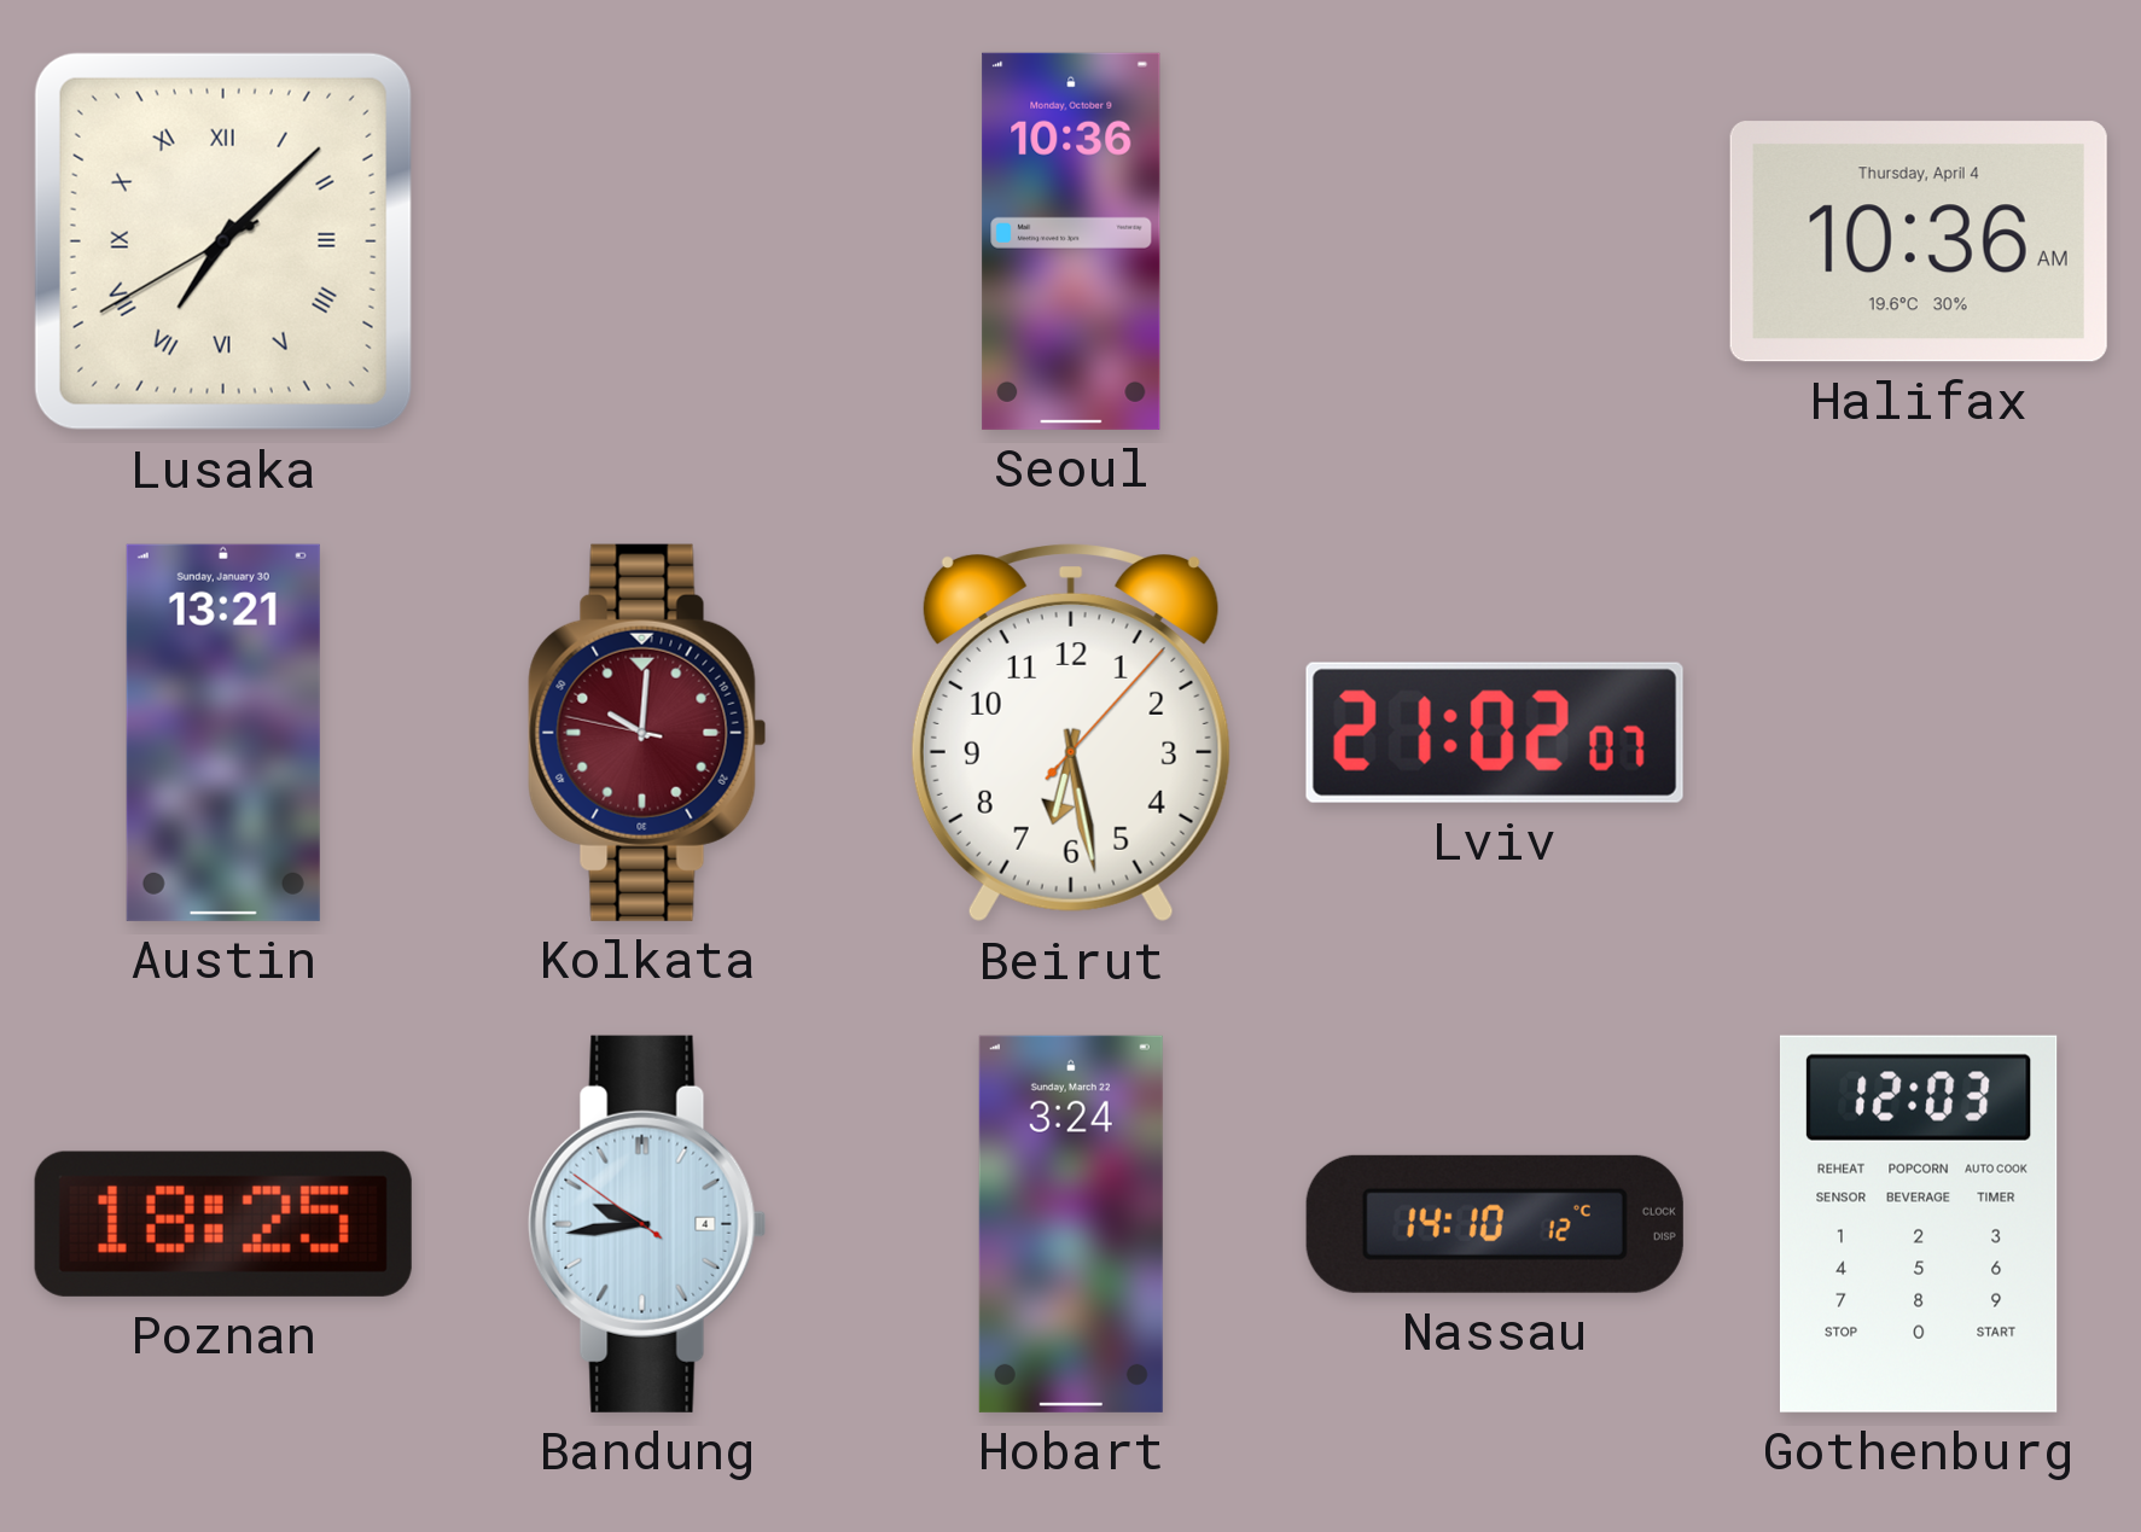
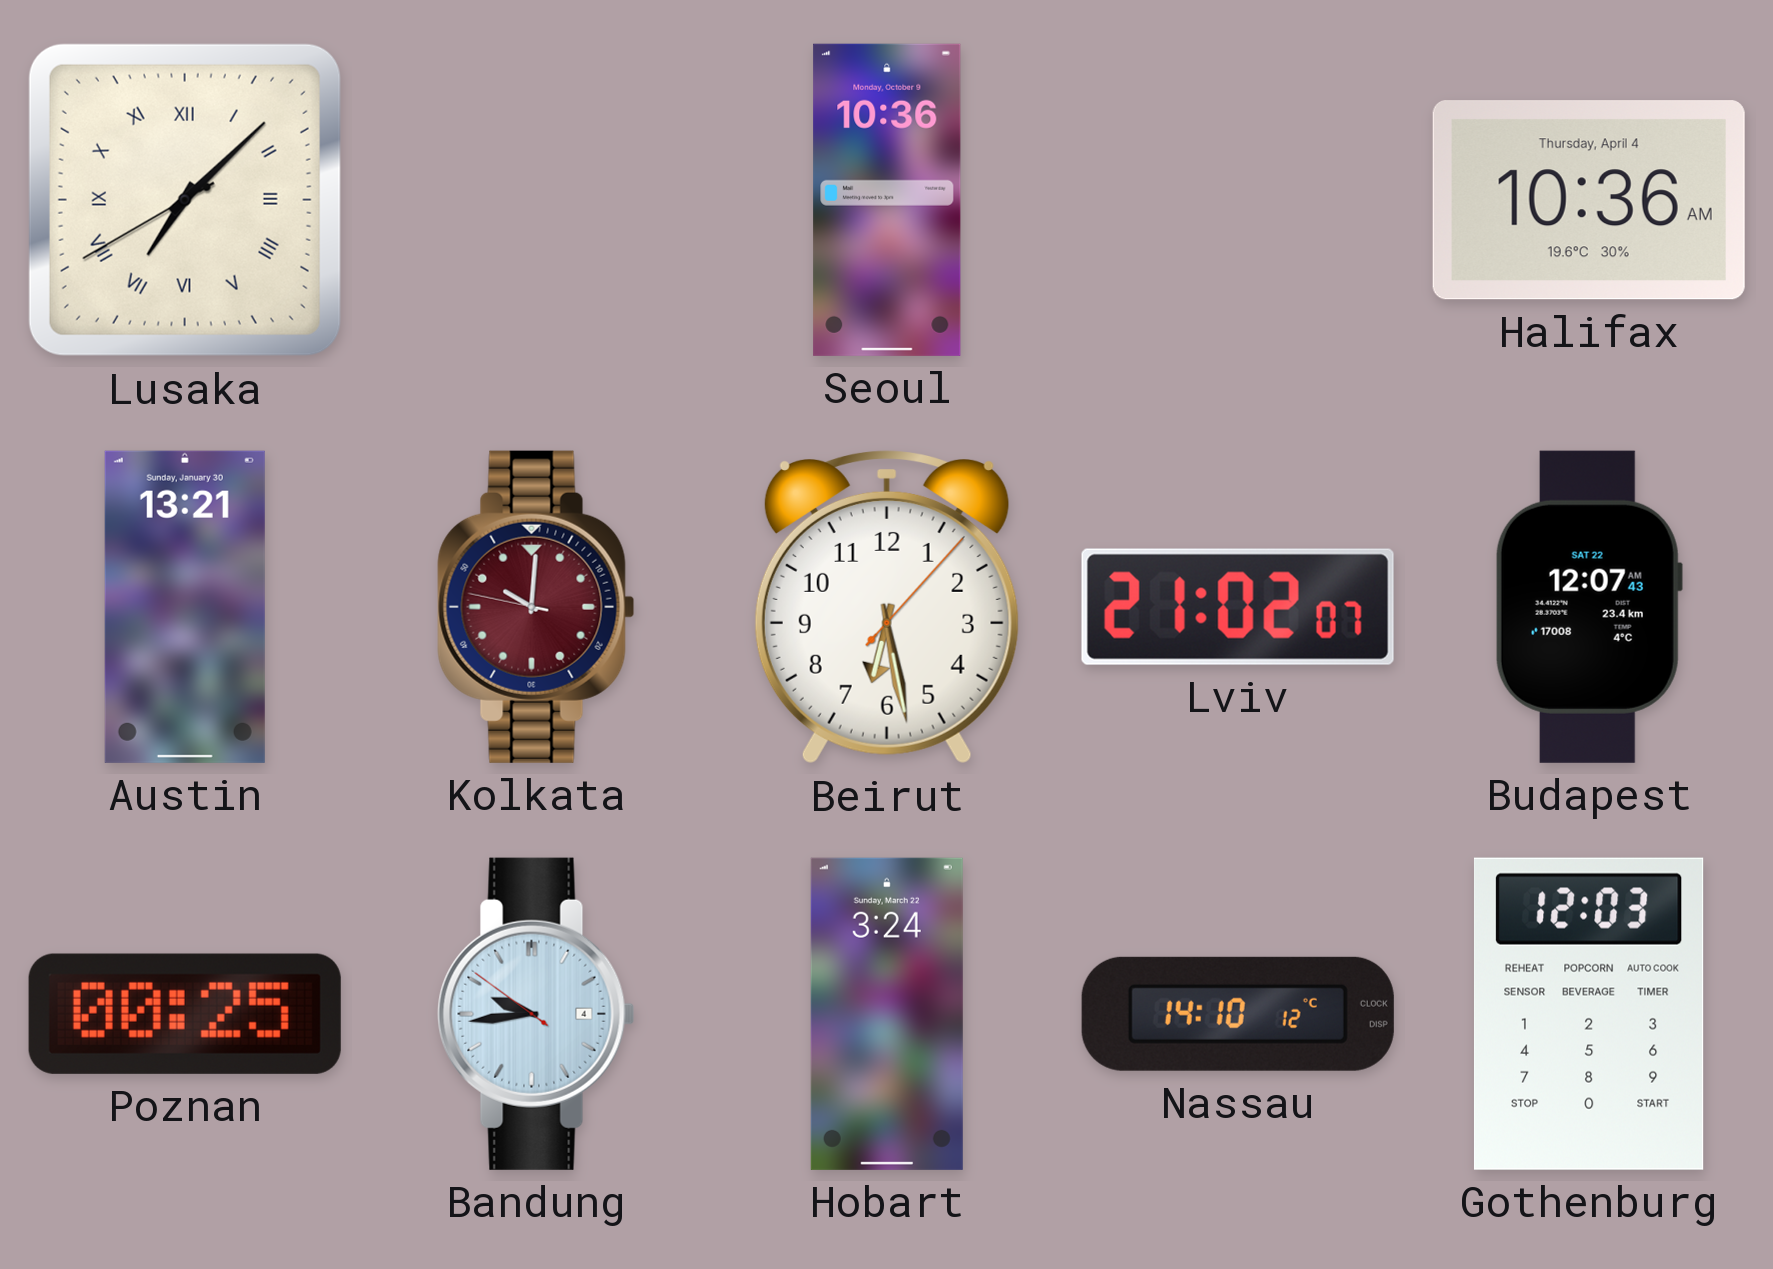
Budapest: none -> 12:07
Poznan: 18:25 -> 00:25
